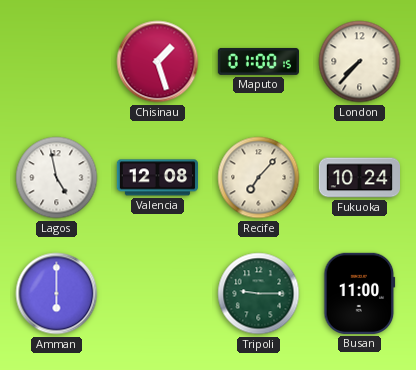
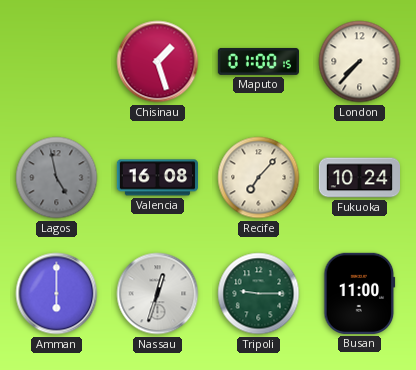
Lagos dial: white -> grey
Valencia: 12:08 -> 16:08
Nassau: none -> 12:33
